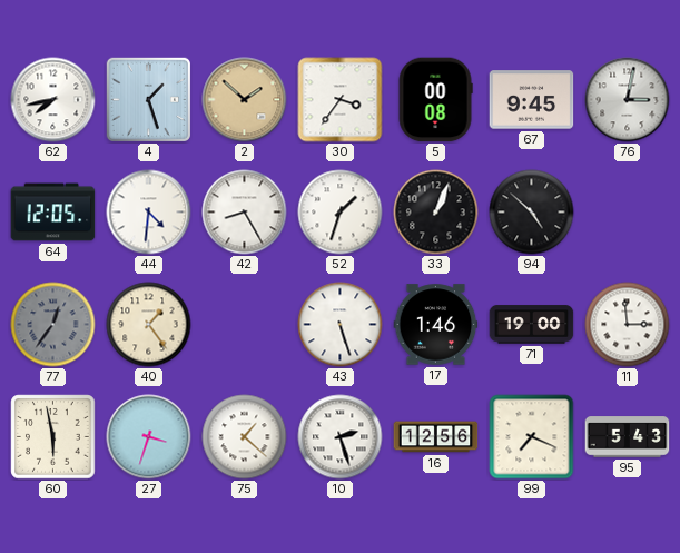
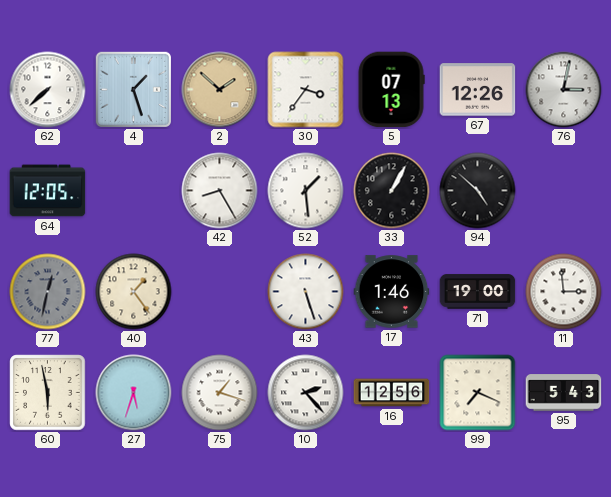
62: 7:43 -> 7:38
5: 00:08 -> 07:13
67: 9:45 -> 12:26
44: 4:31 -> none
52: 1:33 -> 1:29
33: 1:04 -> 1:05
77: 12:36 -> 12:32
27: 3:33 -> 5:33
75: 1:22 -> 1:18
10: 2:27 -> 2:23
